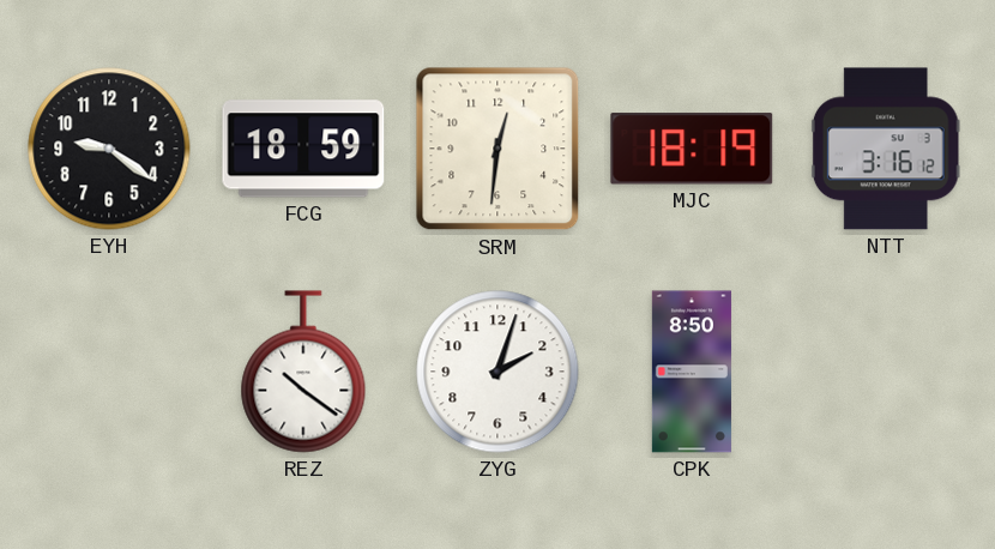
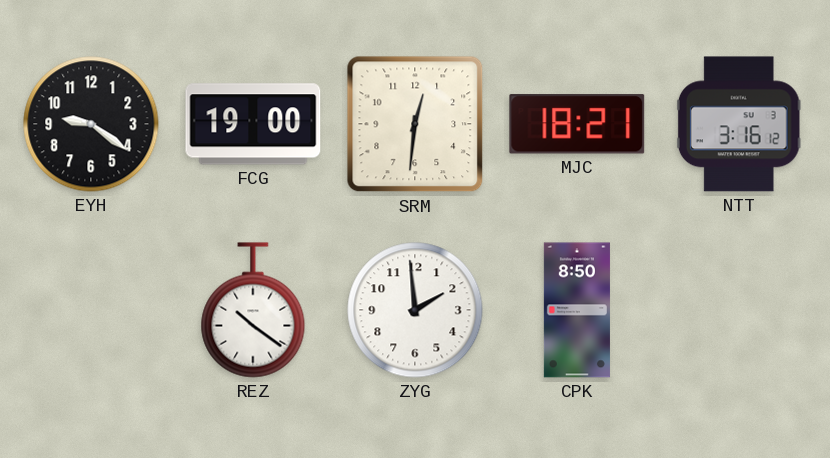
FCG: 18:59 -> 19:00
MJC: 18:19 -> 18:21
ZYG: 2:03 -> 1:59
